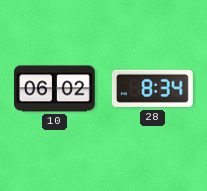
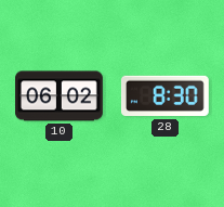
28: 8:34 -> 8:30
